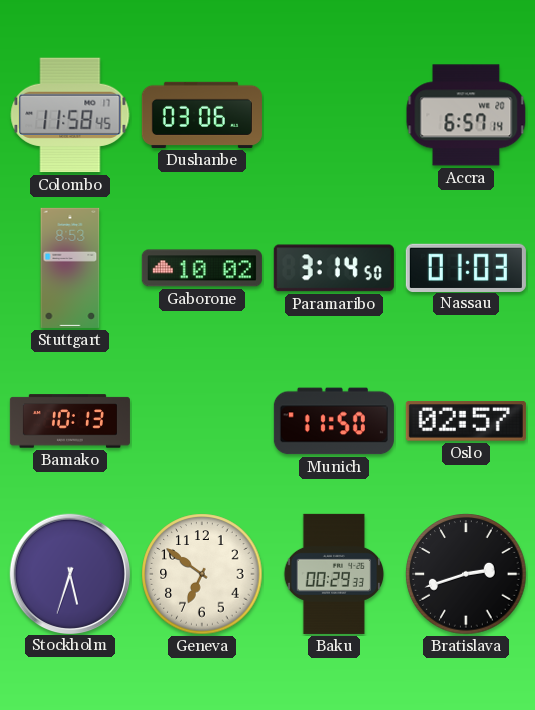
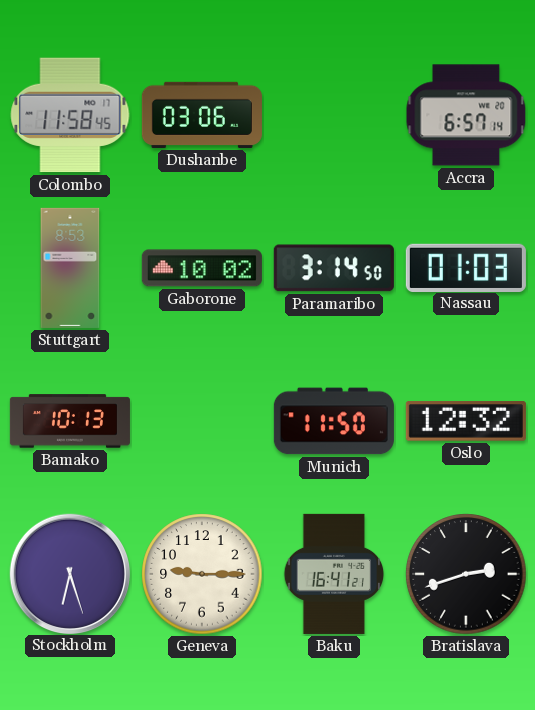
Oslo: 02:57 -> 12:32
Stockholm: 5:33 -> 6:27
Geneva: 6:51 -> 9:15
Baku: 00:29 -> 16:41
